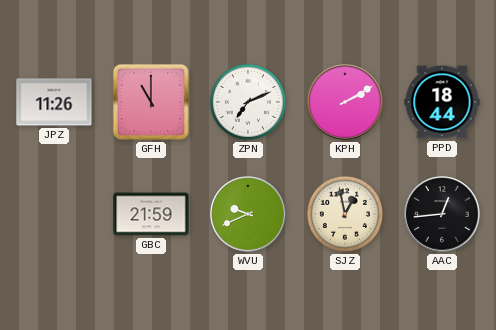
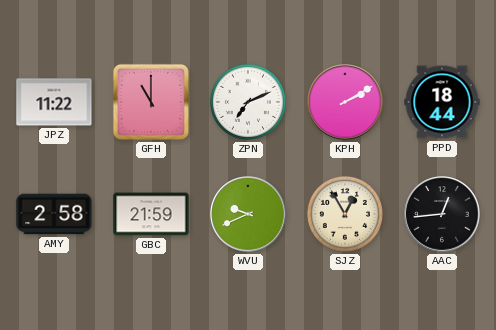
JPZ: 11:26 -> 11:22
AMY: none -> 2:58
SJZ: 12:58 -> 12:55
